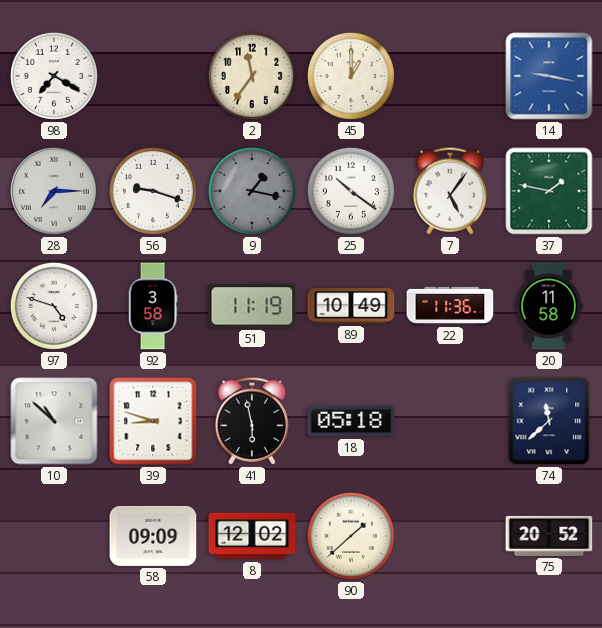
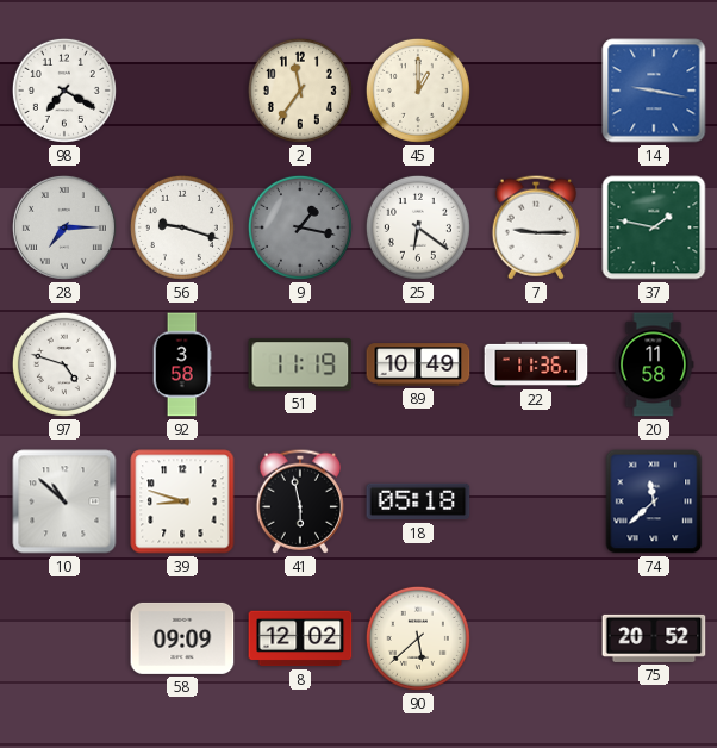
25: 10:21 -> 6:21
7: 5:06 -> 9:15
90: 1:38 -> 5:38
